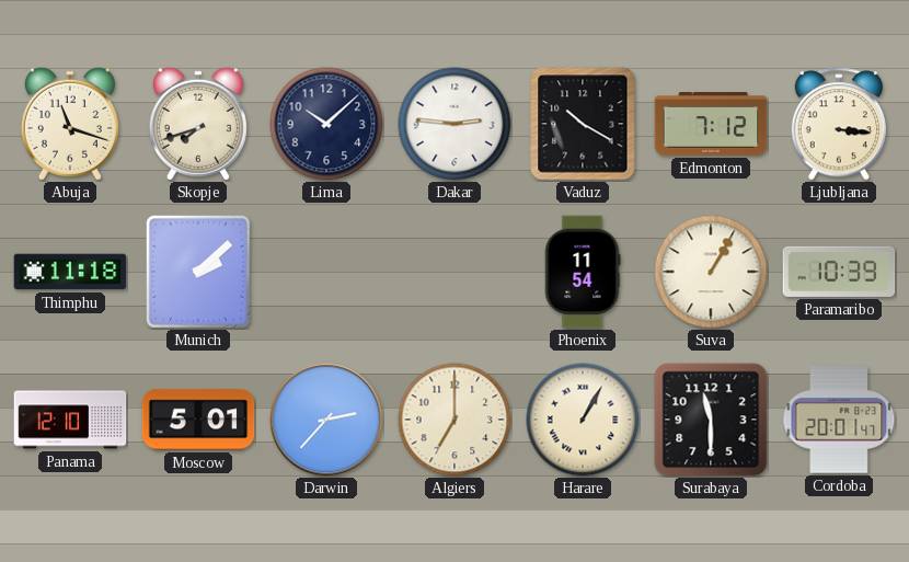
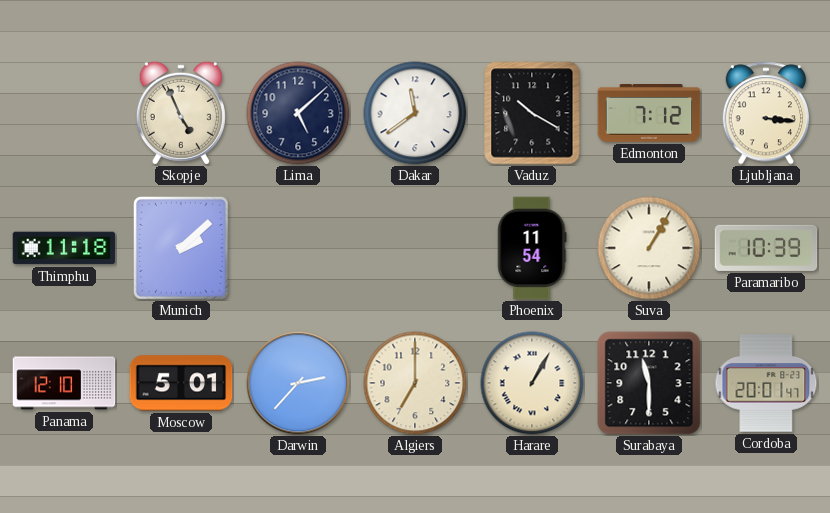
Abuja: 11:18 -> none
Skopje: 7:42 -> 4:56
Lima: 10:08 -> 5:08
Dakar: 2:46 -> 11:39
